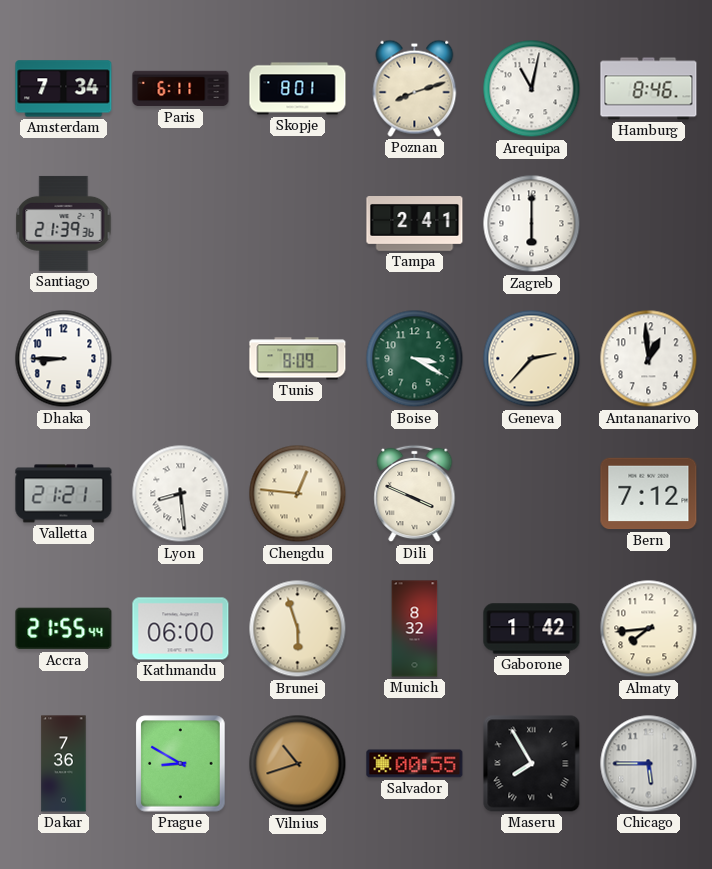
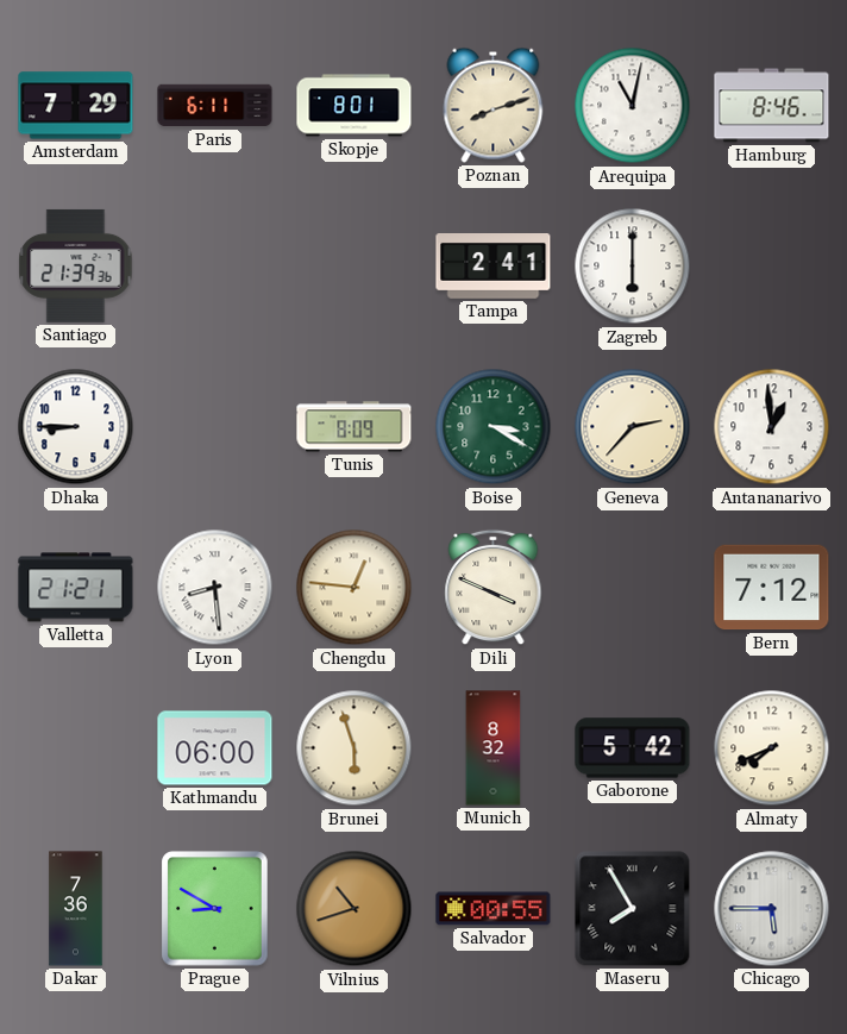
Amsterdam: 7:34 -> 7:29
Accra: 21:55 -> none
Gaborone: 1:42 -> 5:42
Almaty: 7:44 -> 7:41
